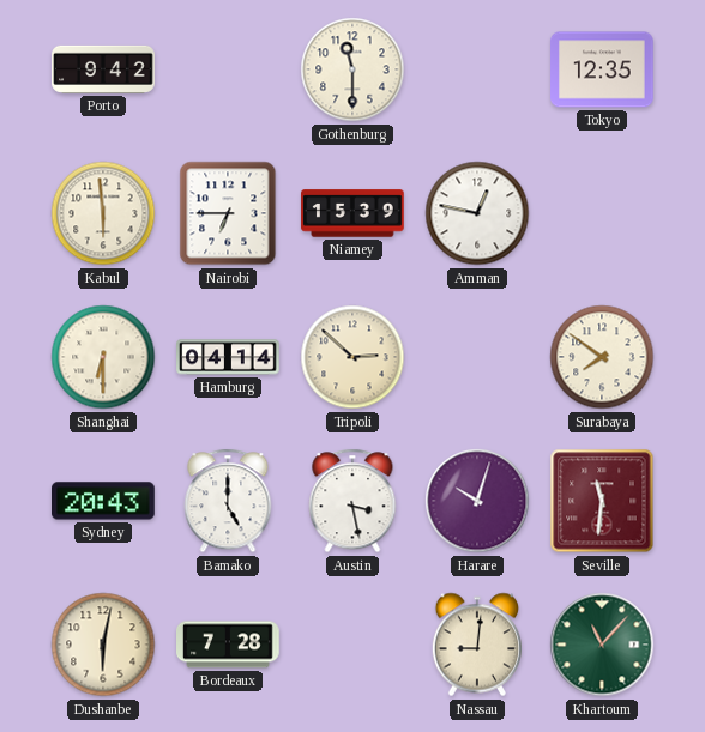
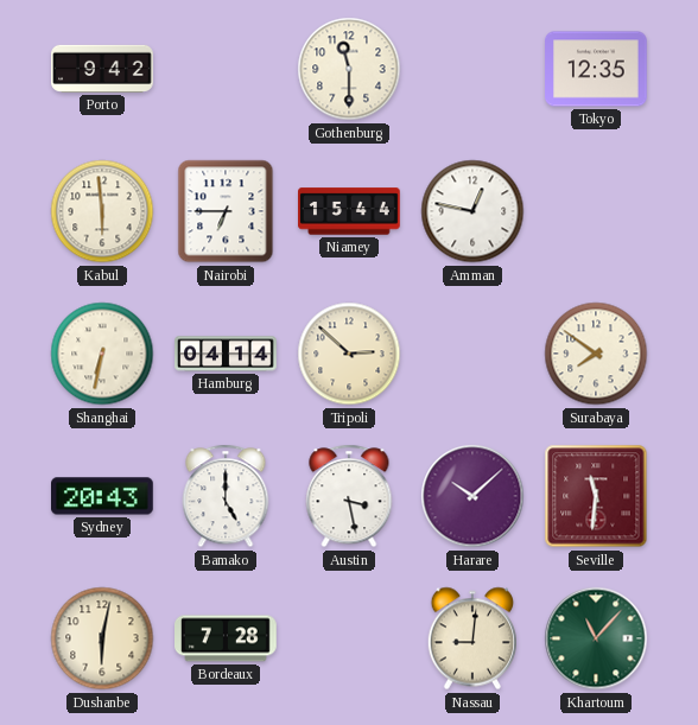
Niamey: 15:39 -> 15:44
Shanghai: 6:30 -> 6:32
Harare: 10:03 -> 10:08
